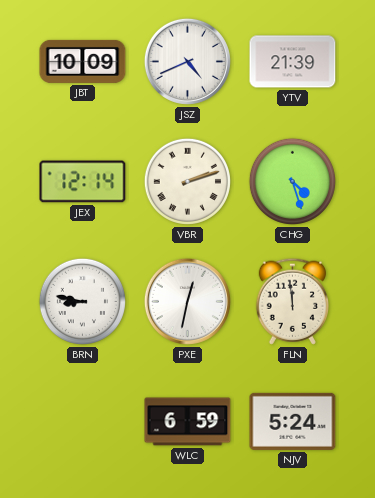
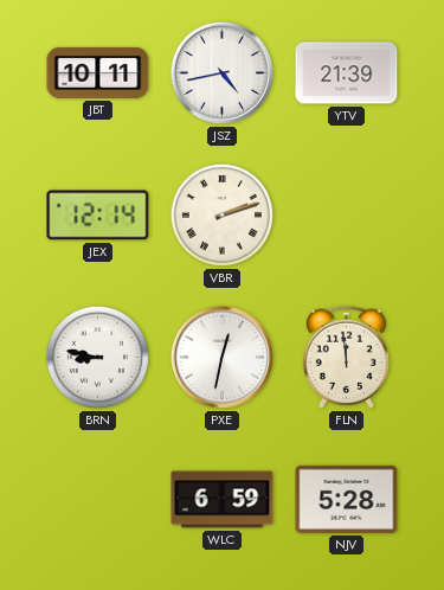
JBT: 10:09 -> 10:11
JSZ: 4:41 -> 4:43
CHG: 4:27 -> none
NJV: 5:24 -> 5:28
